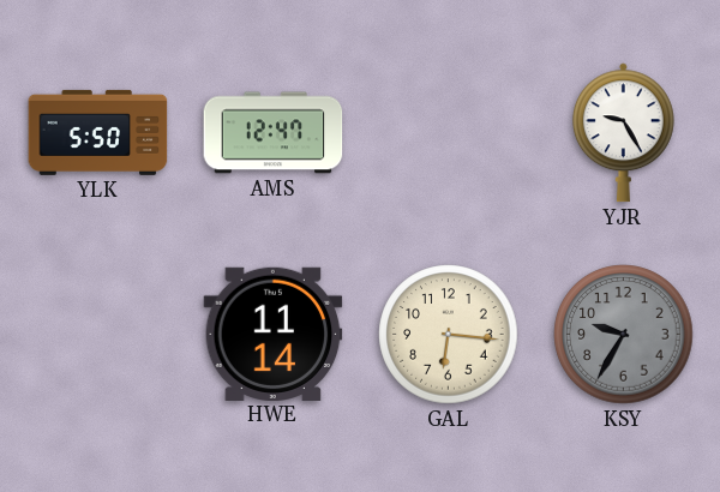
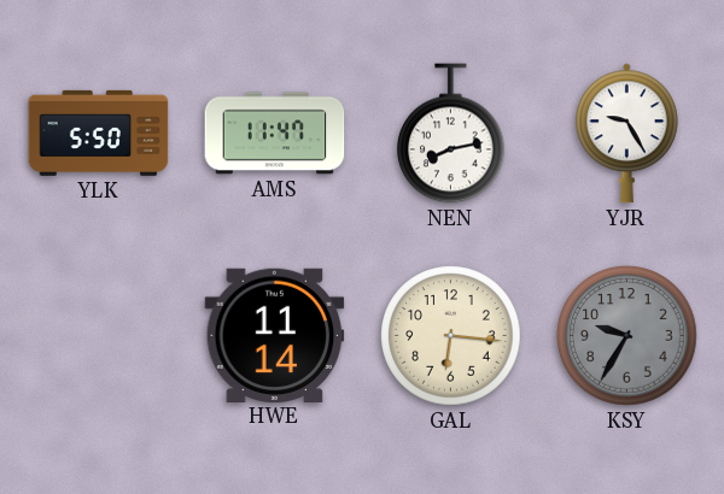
AMS: 12:47 -> 11:47
NEN: none -> 8:13
